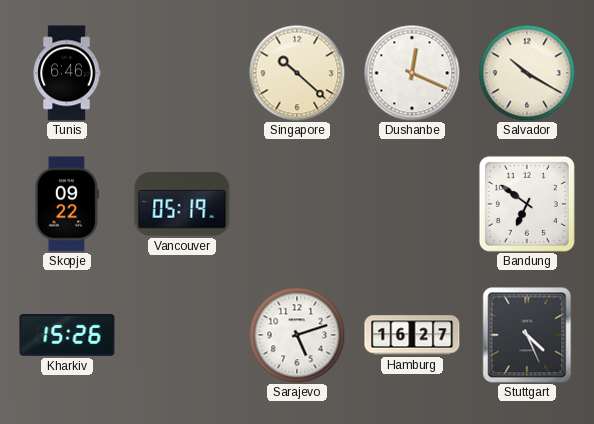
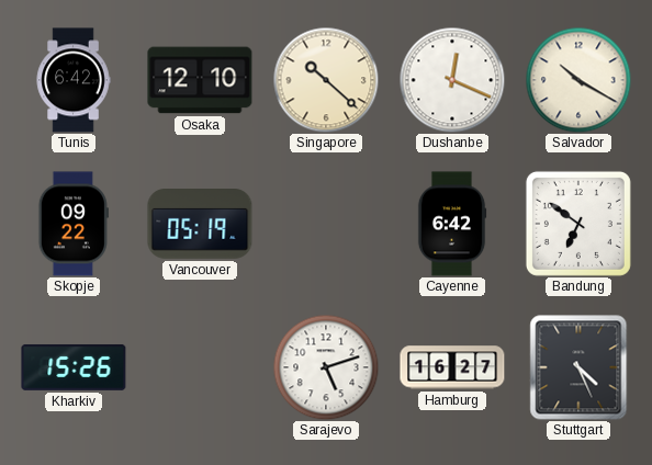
Tunis: 6:46 -> 6:42
Osaka: none -> 12:10
Cayenne: none -> 6:42
